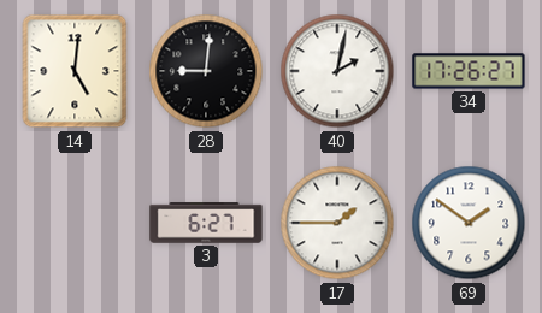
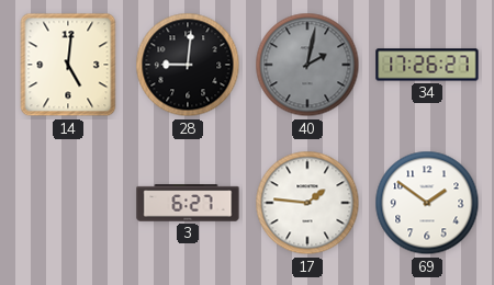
40 dial: white -> grey
17: 1:45 -> 1:46
